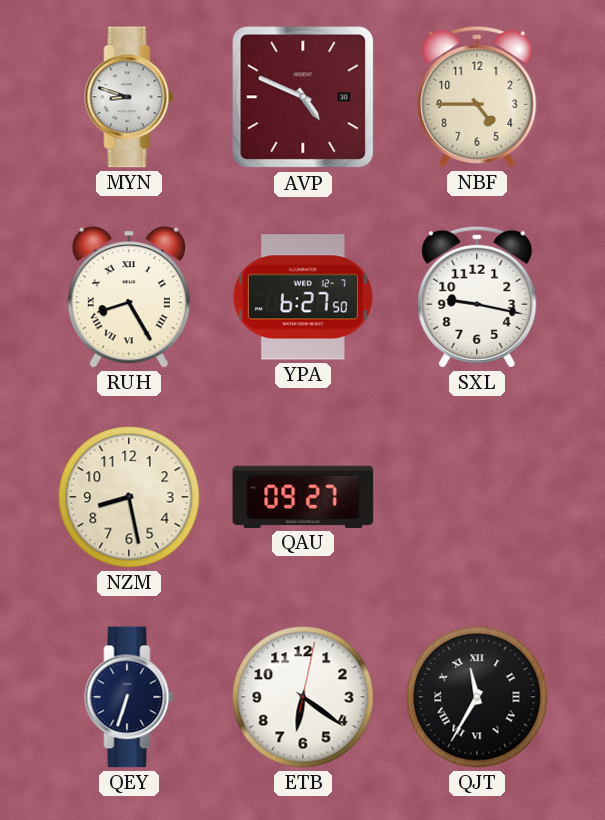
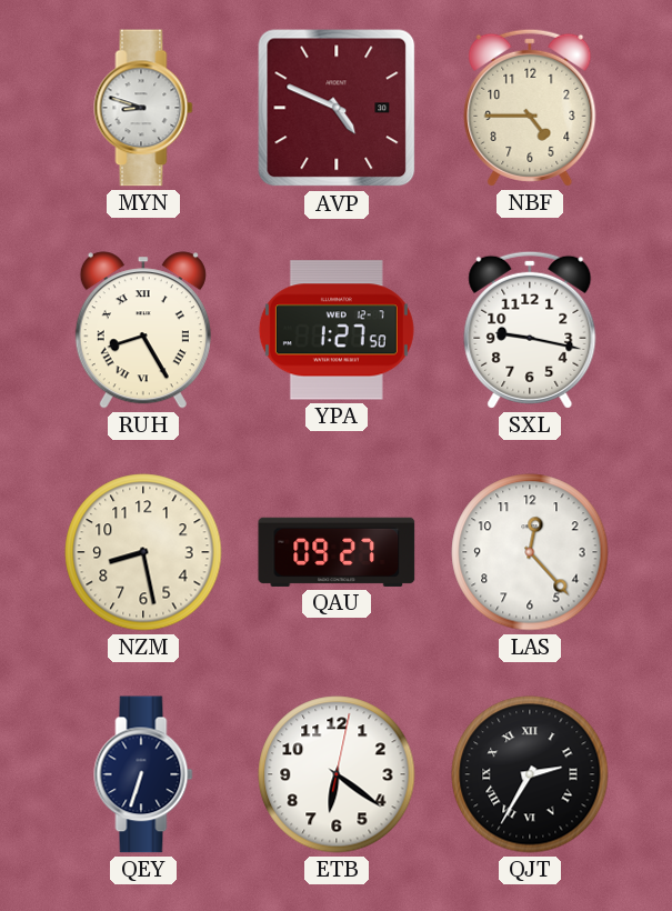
YPA: 6:27 -> 1:27
LAS: none -> 12:23
QJT: 11:35 -> 2:35
